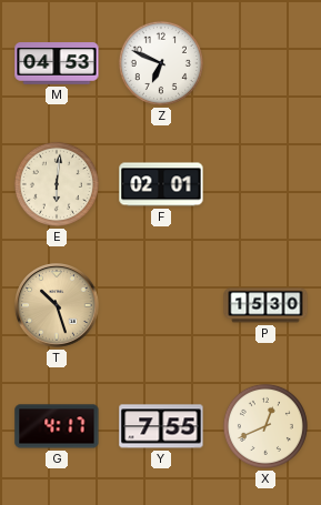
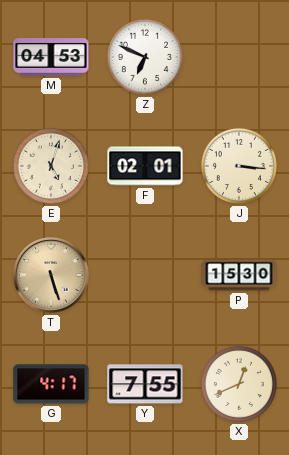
E: 6:01 -> 5:03
J: none -> 3:16
T: 10:27 -> 5:27
